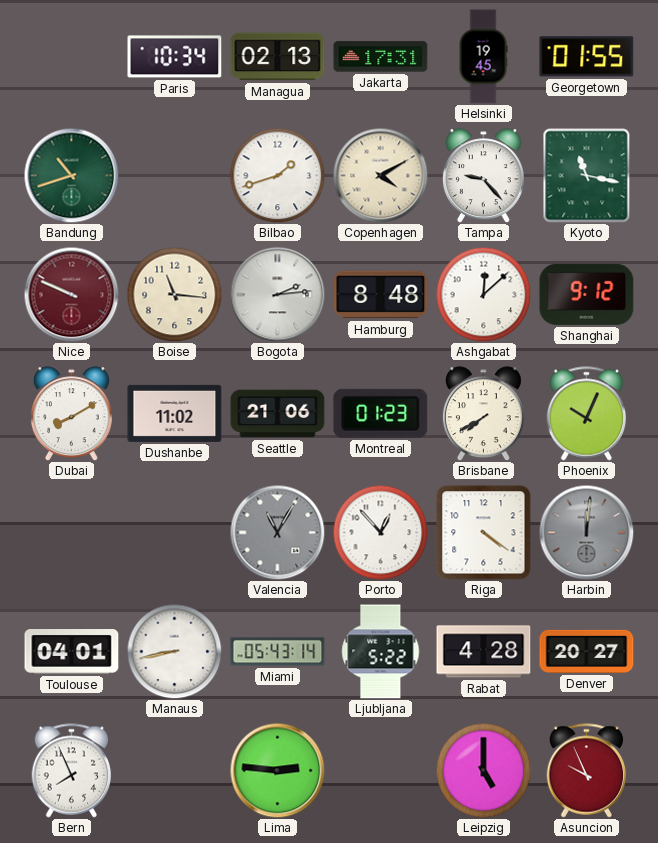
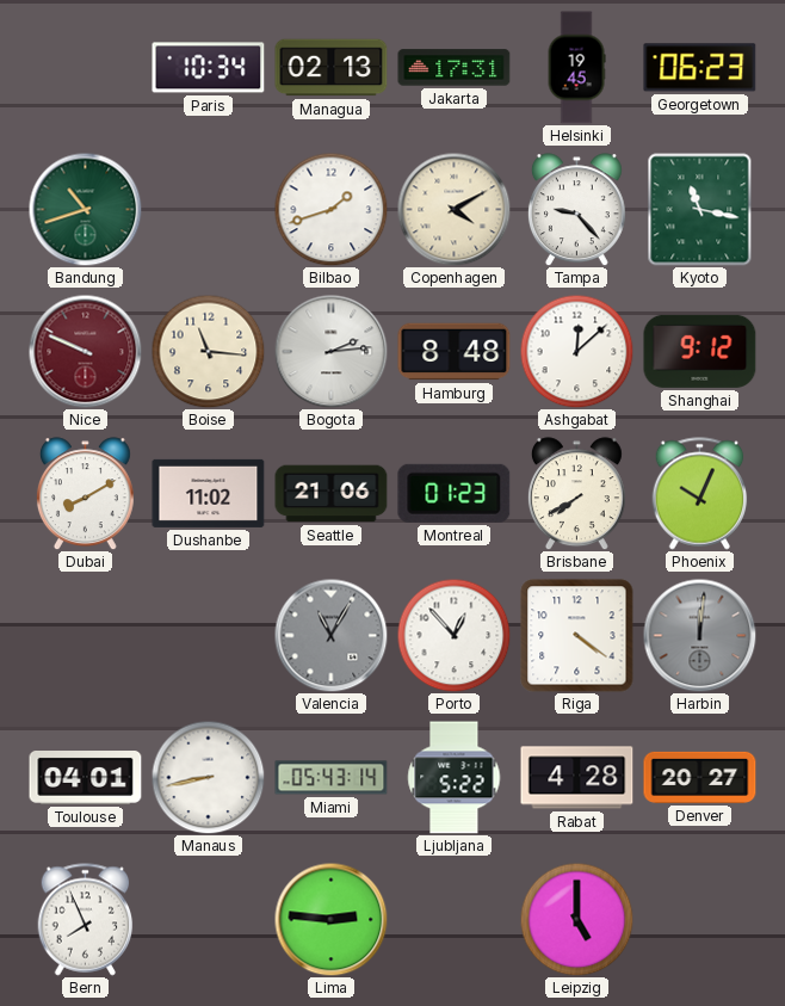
Georgetown: 01:55 -> 06:23
Asuncion: 9:56 -> none
